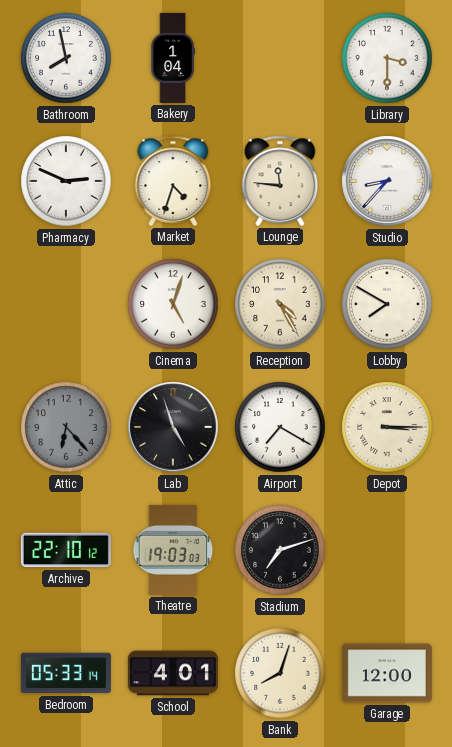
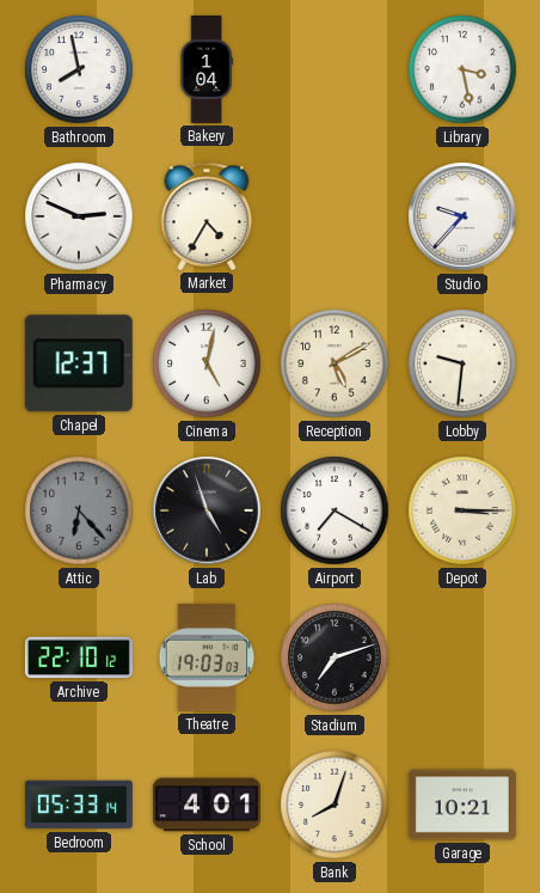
Library: 3:30 -> 3:28
Market: 4:33 -> 4:35
Lounge: 11:46 -> none
Studio: 8:37 -> 9:37
Chapel: none -> 12:37
Cinema: 5:03 -> 5:02
Reception: 4:25 -> 5:10
Lobby: 7:50 -> 9:31
Garage: 12:00 -> 10:21
